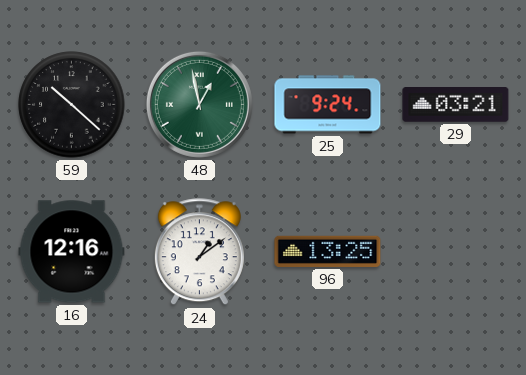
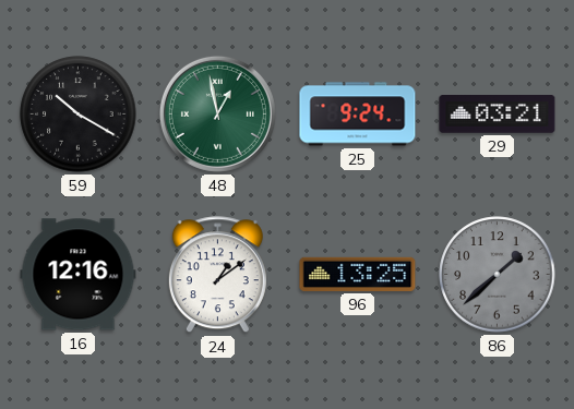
59: 10:22 -> 10:20
86: none -> 1:38
